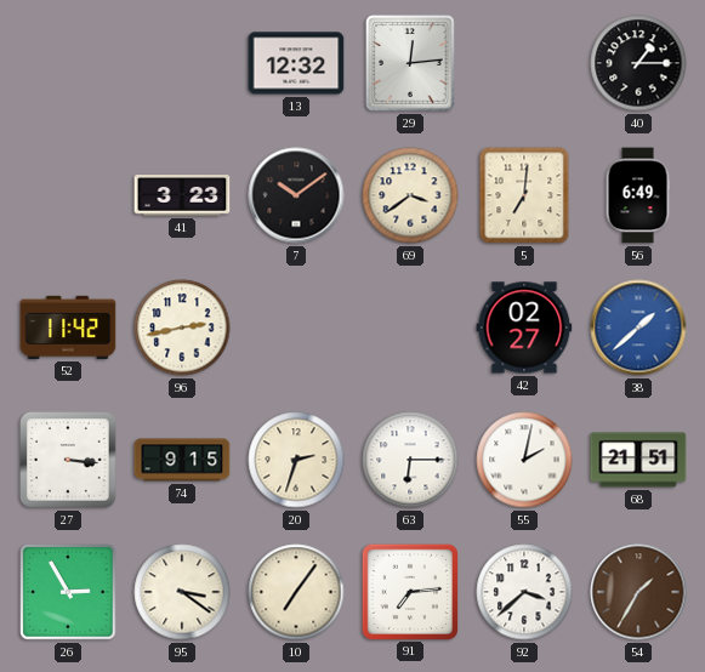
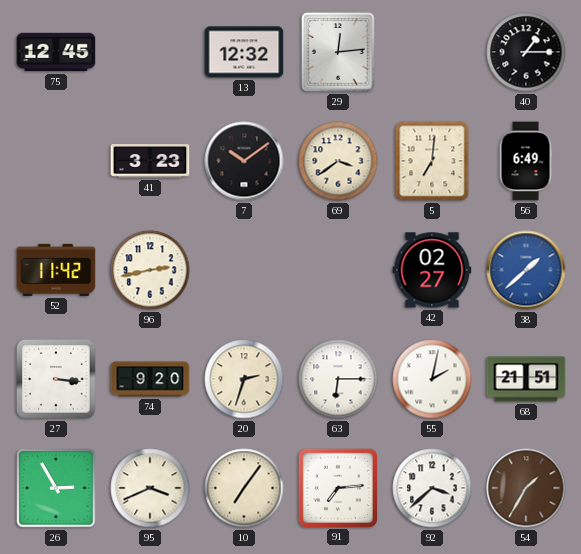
75: none -> 12:45
74: 9:15 -> 9:20
95: 3:21 -> 3:41
